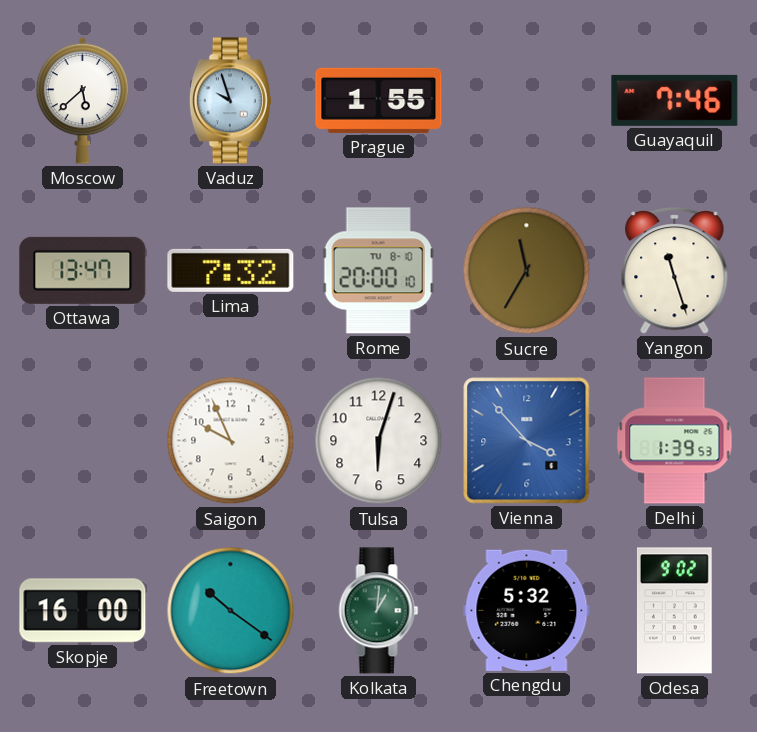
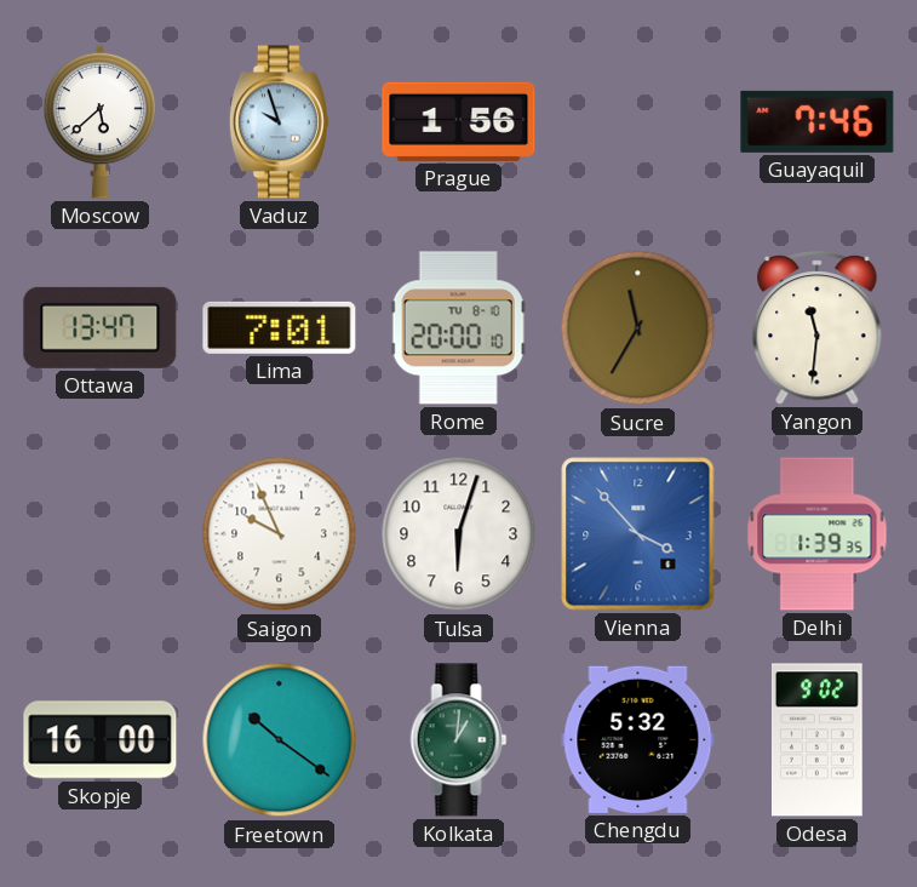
Prague: 1:55 -> 1:56
Lima: 7:32 -> 7:01
Yangon: 11:27 -> 11:31
Delhi: 1:39:53 -> 1:39:35
